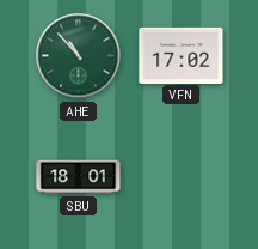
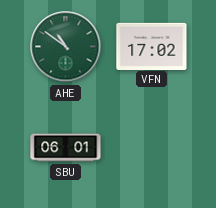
AHE: 10:53 -> 10:51
SBU: 18:01 -> 06:01
